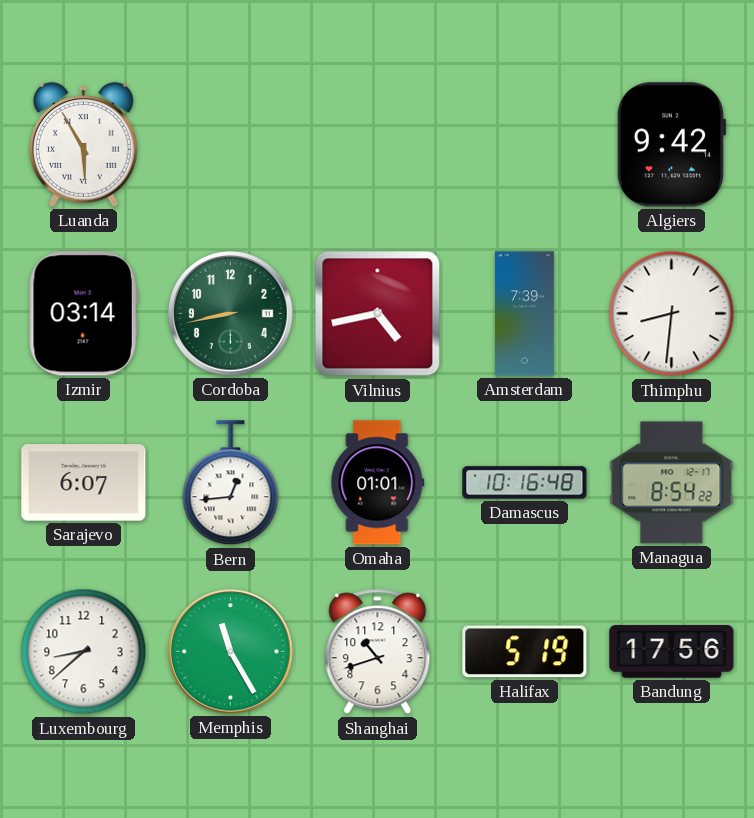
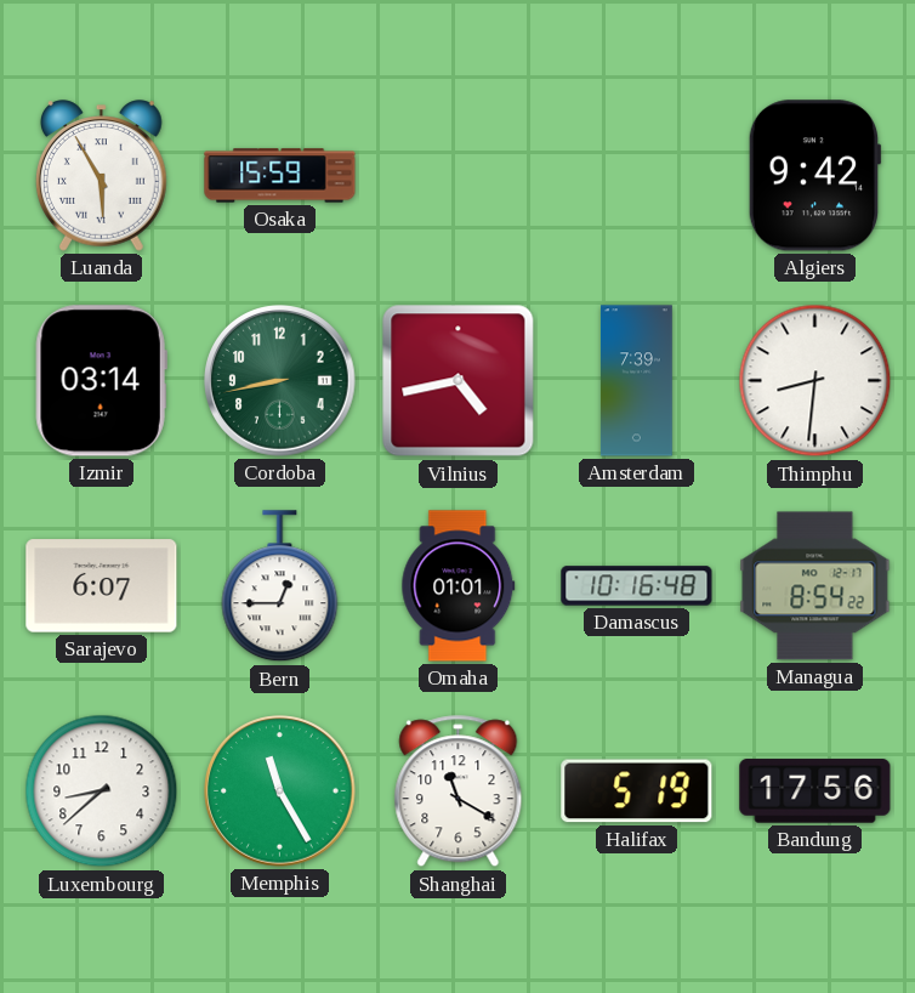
Osaka: none -> 15:59
Bern: 12:44 -> 12:45
Shanghai: 10:42 -> 11:20
